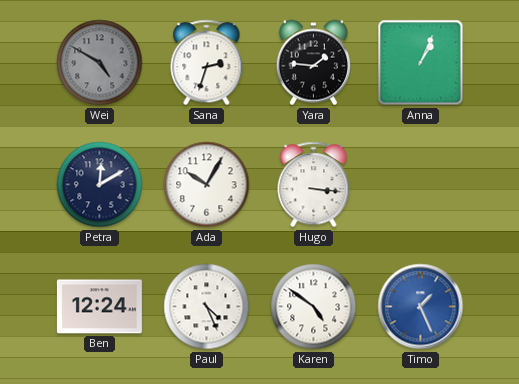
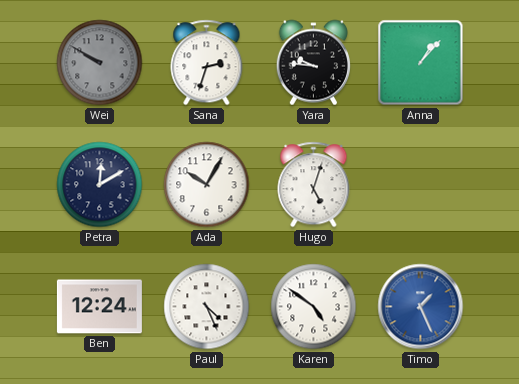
Wei: 4:50 -> 9:50
Yara: 1:46 -> 9:46
Anna: 1:04 -> 1:07
Hugo: 3:16 -> 5:03
